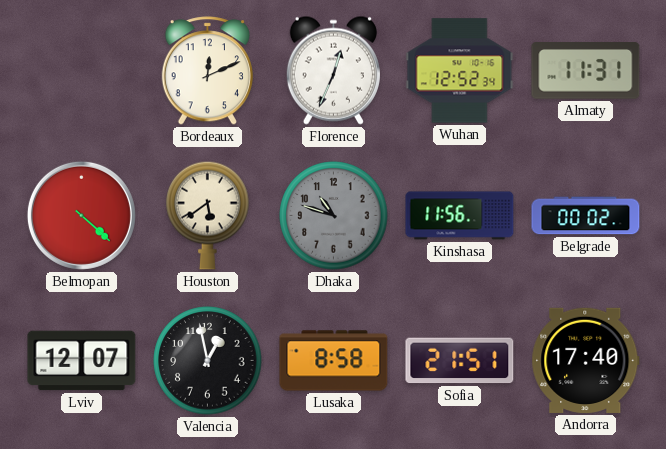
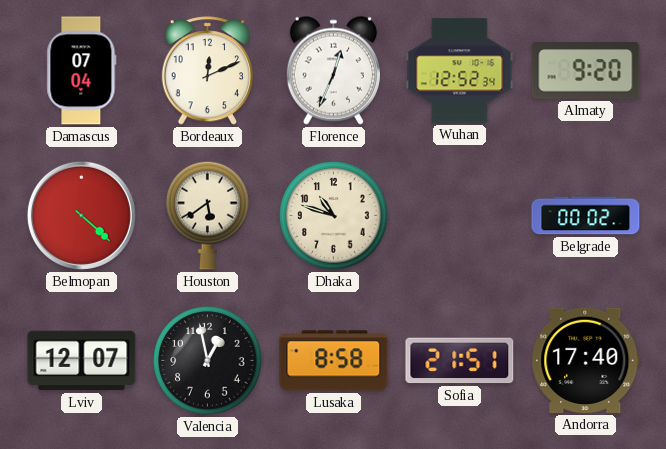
Damascus: none -> 07:04
Almaty: 11:31 -> 9:20
Dhaka dial: grey -> cream
Kinshasa: 11:56 -> none
